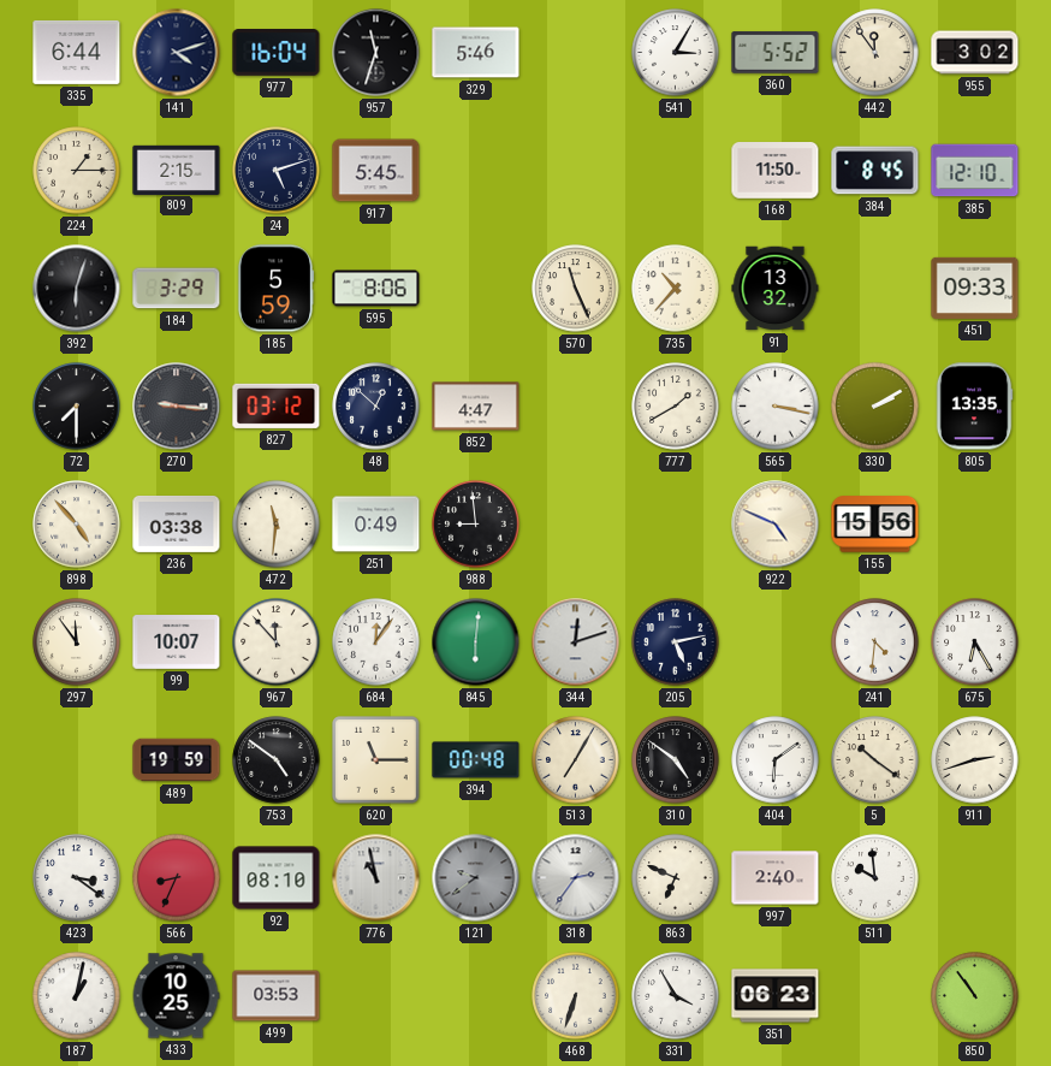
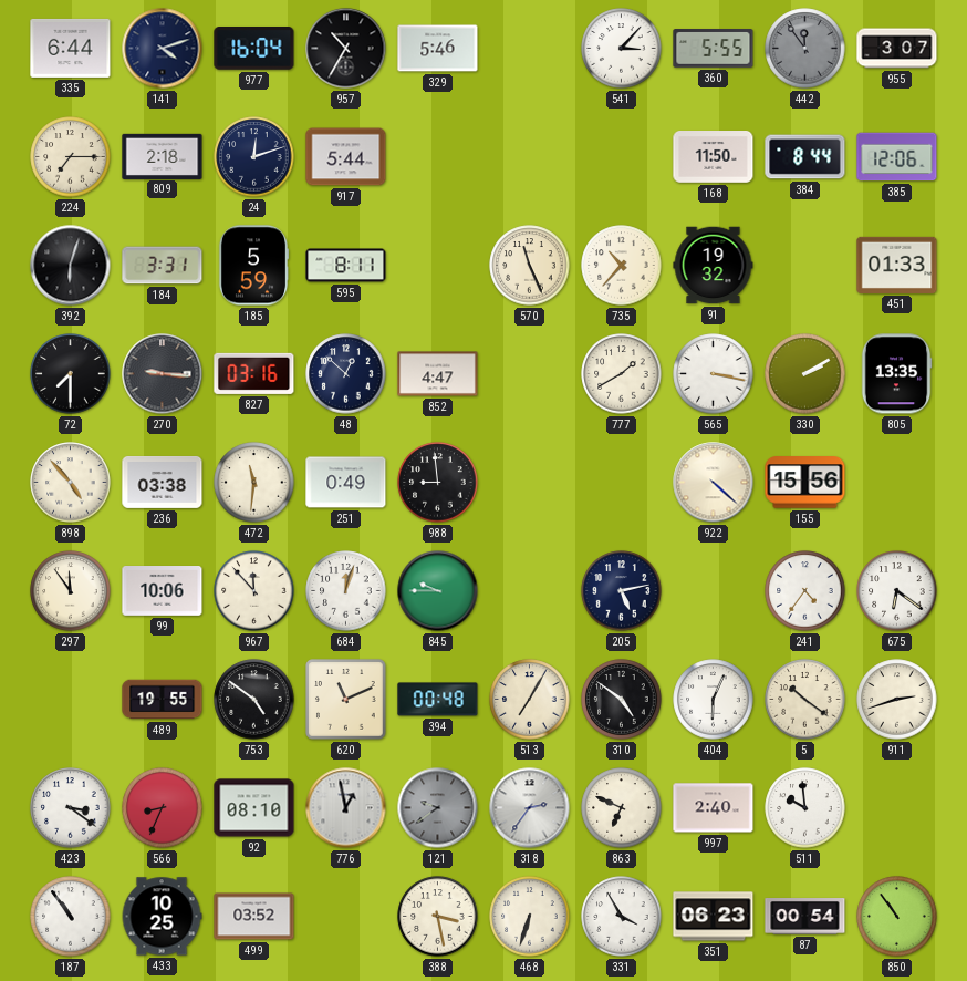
957: 11:33 -> 10:35
541: 3:05 -> 3:07
360: 5:52 -> 5:55
442 dial: cream -> grey
955: 3:02 -> 3:07
224: 1:15 -> 7:15
809: 2:15 -> 2:18
24: 5:12 -> 12:12
917: 5:45 -> 5:44
384: 8:45 -> 8:44
385: 12:10 -> 12:06
184: 3:29 -> 3:31
595: 8:06 -> 8:11
91: 13:32 -> 19:32
451: 09:33 -> 01:33
827: 03:12 -> 03:16
922: 4:49 -> 4:22
99: 10:07 -> 10:06
684: 12:06 -> 12:03
845: 6:01 -> 9:45
344: 12:12 -> none
241: 4:31 -> 4:36
675: 6:25 -> 6:21
489: 19:59 -> 19:55
620: 11:15 -> 11:11
404: 6:09 -> 6:04
776: 10:58 -> 12:58
187: 1:02 -> 10:54
499: 03:53 -> 03:52
388: none -> 3:28
87: none -> 00:54
